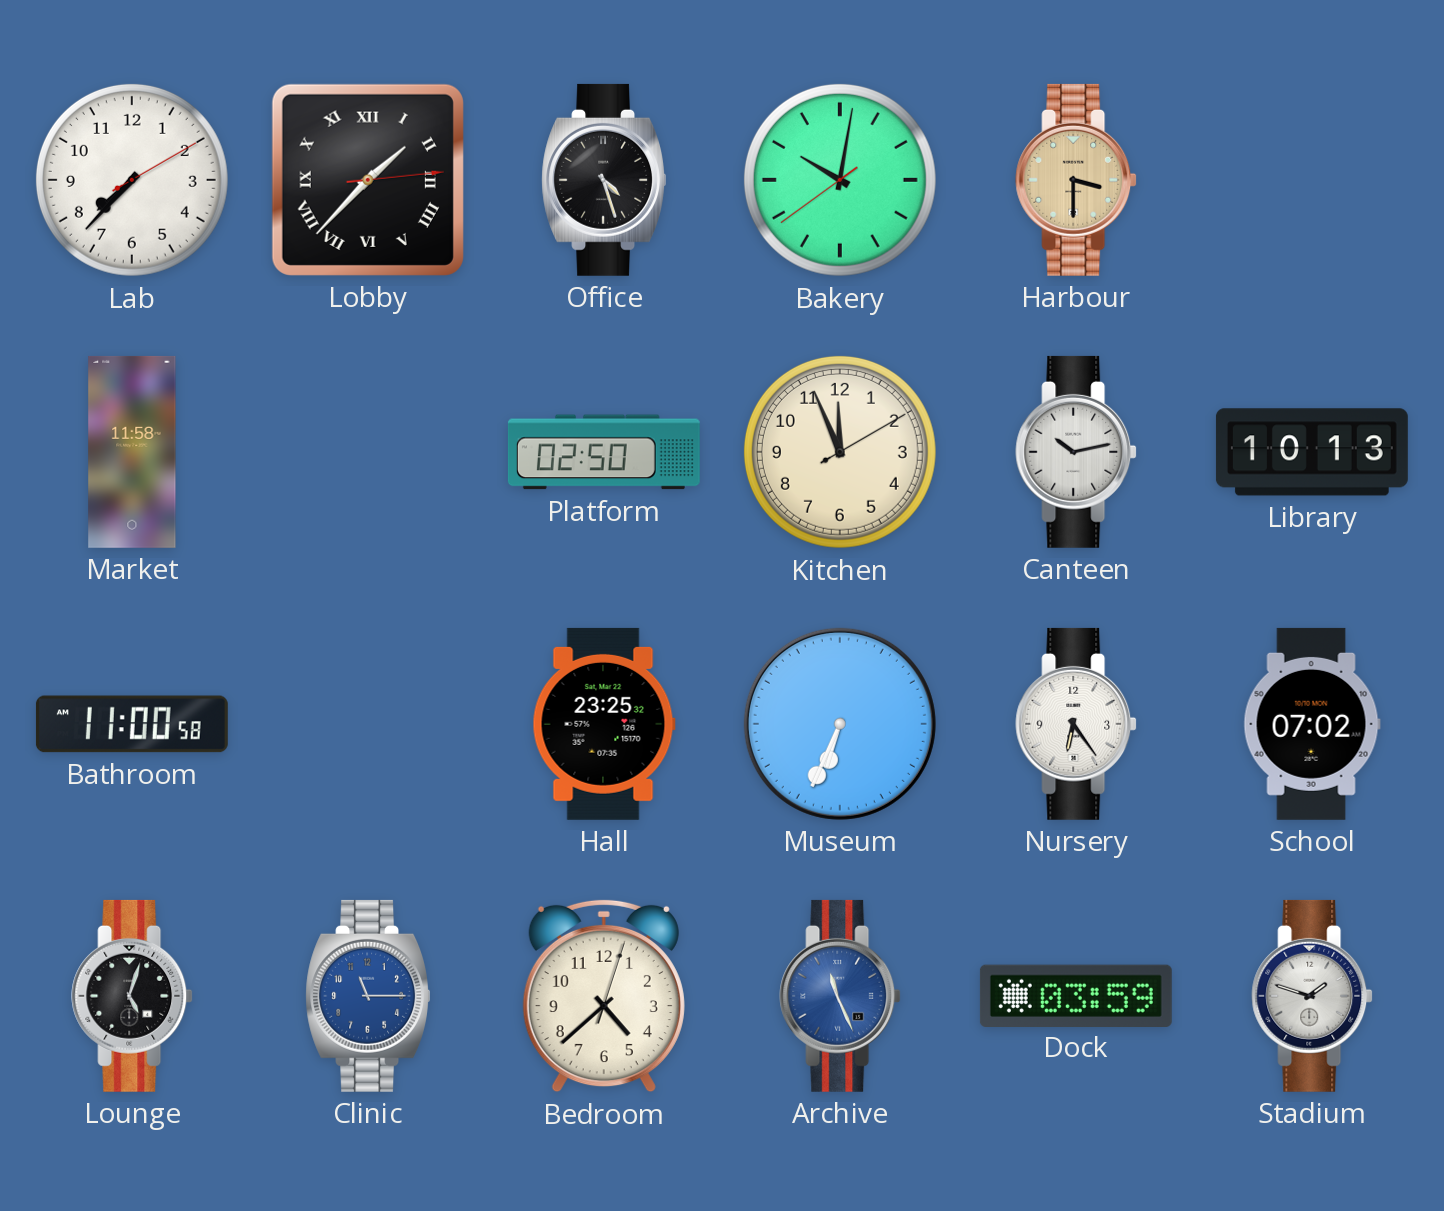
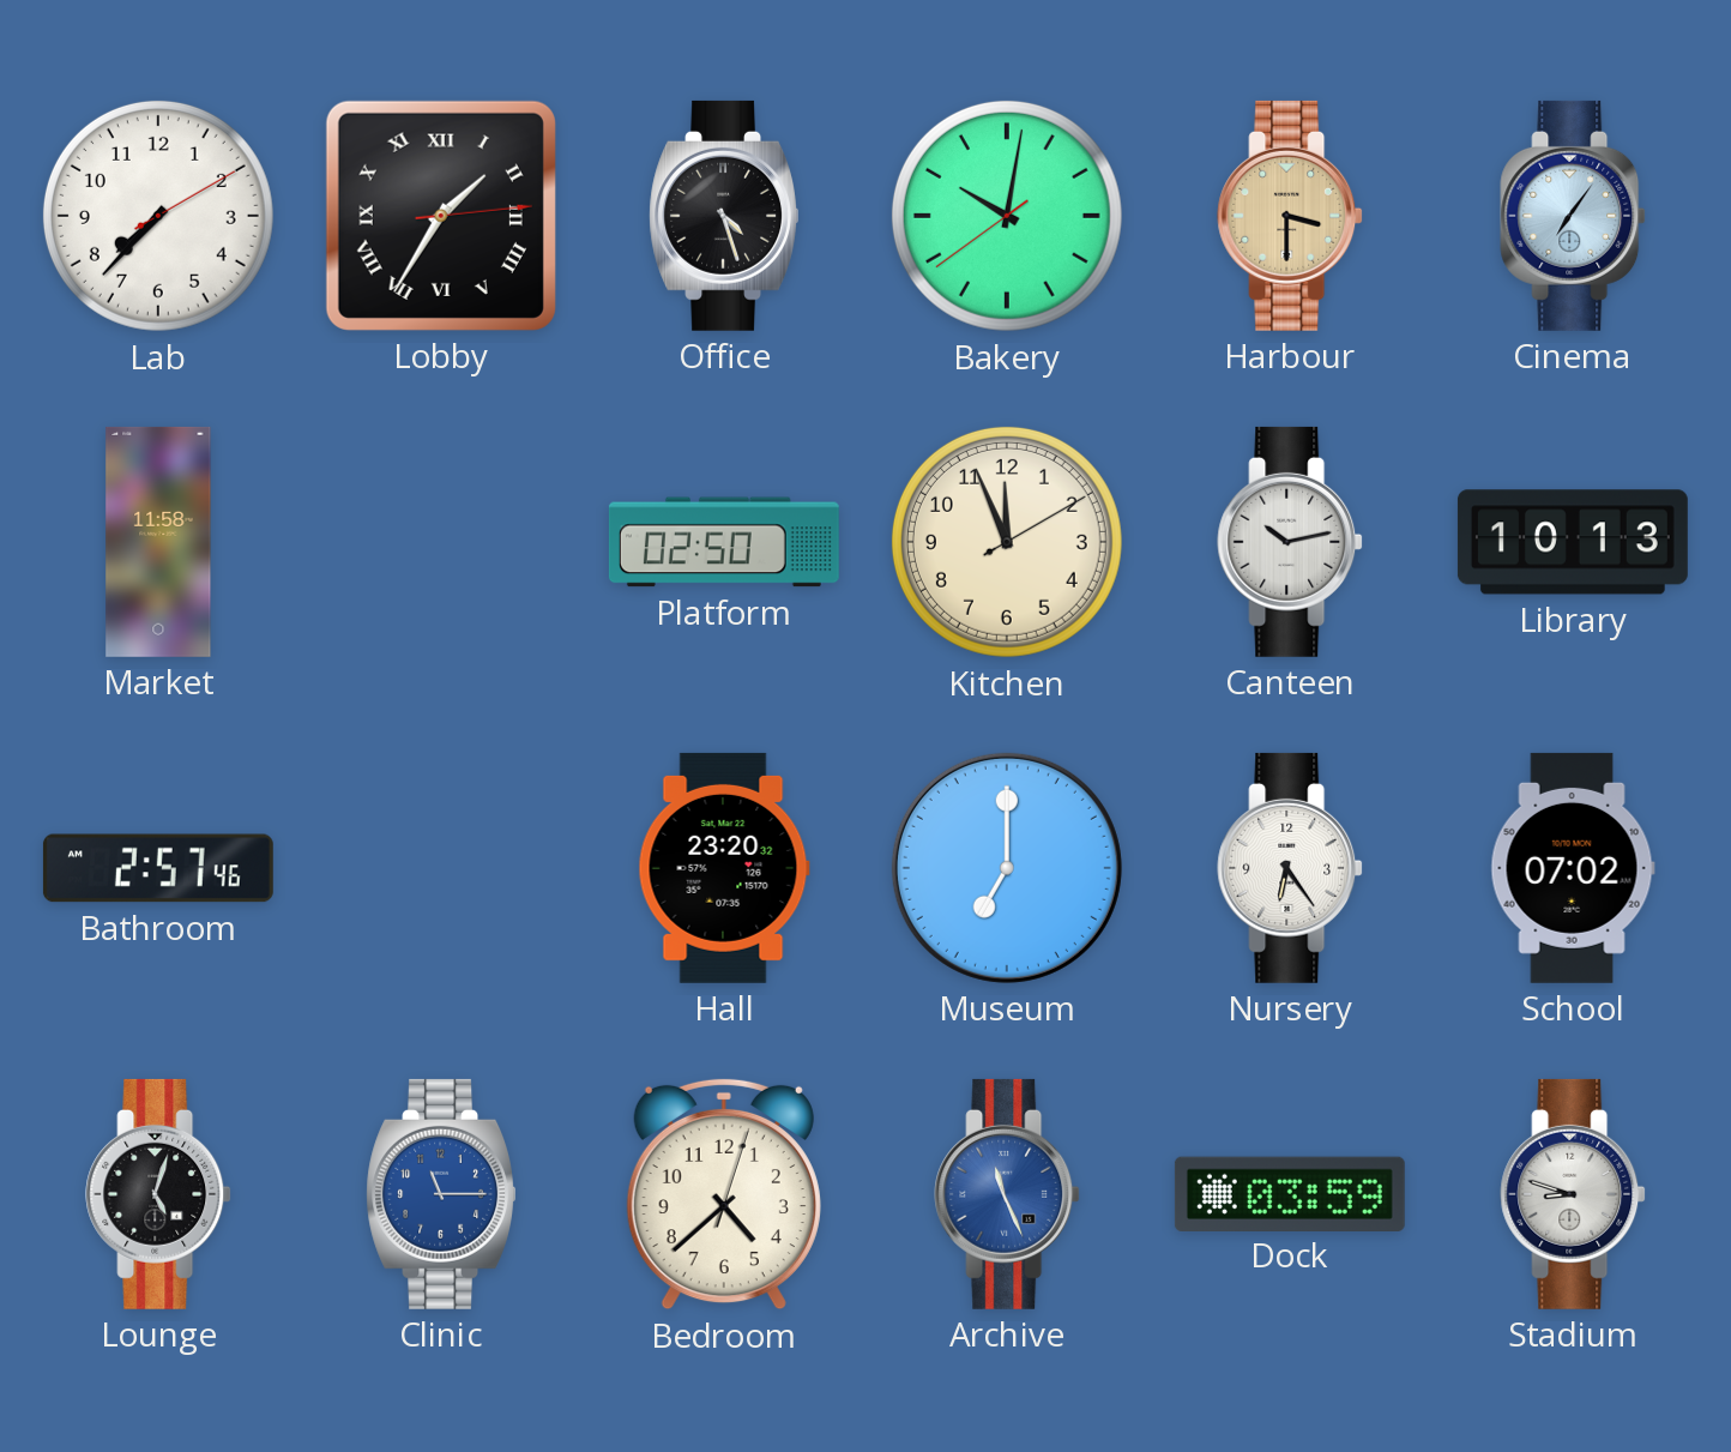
Lobby: 1:37 -> 1:35
Cinema: none -> 7:06
Bathroom: 11:00 -> 2:57
Hall: 23:25 -> 23:20
Museum: 6:34 -> 7:00
Stadium: 1:48 -> 8:48
